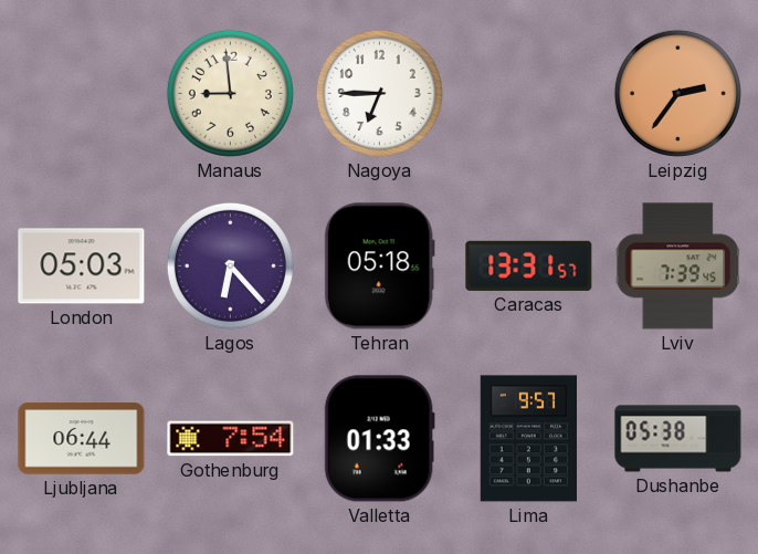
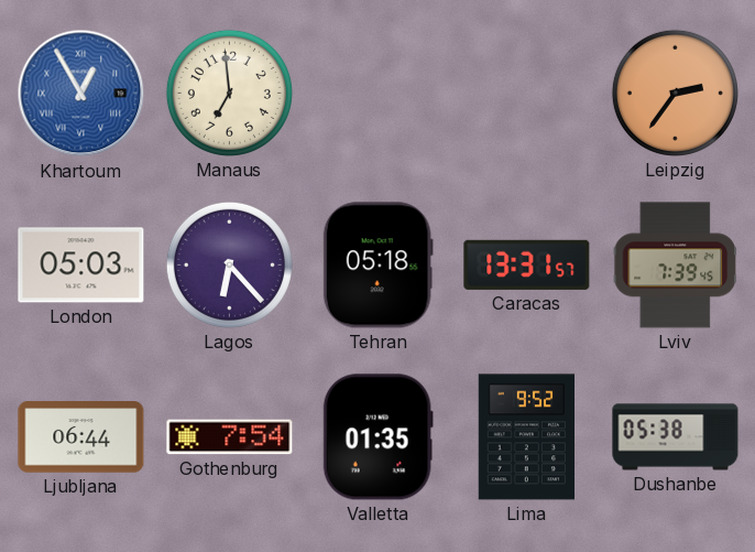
Khartoum: none -> 12:55
Manaus: 8:59 -> 6:59
Nagoya: 6:45 -> none
Valletta: 01:33 -> 01:35
Lima: 9:57 -> 9:52
